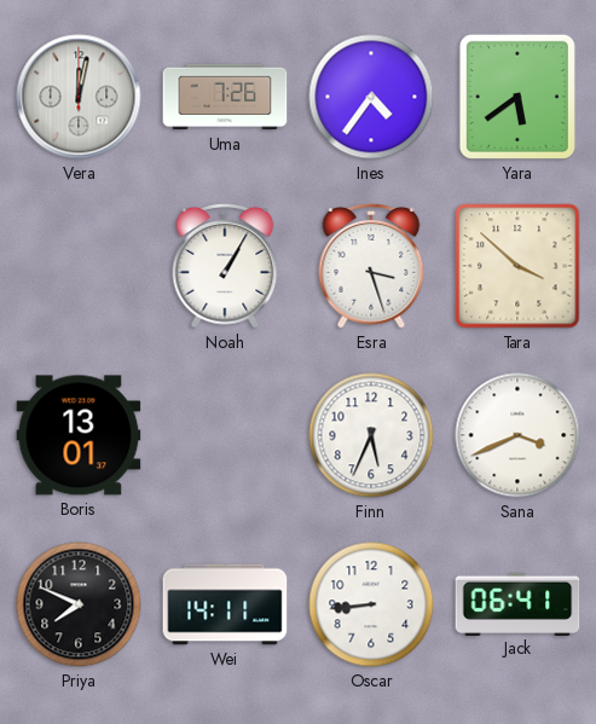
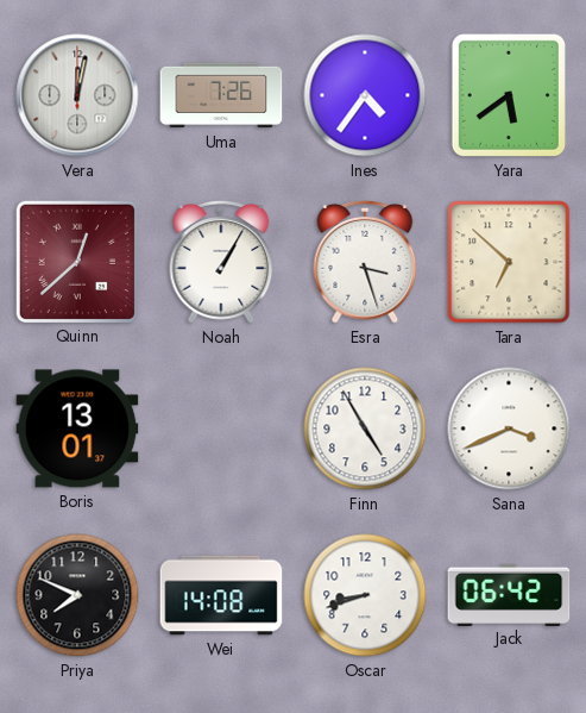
Quinn: none -> 12:38
Tara: 3:52 -> 6:52
Finn: 5:34 -> 4:55
Wei: 14:11 -> 14:08
Oscar: 8:44 -> 8:42
Jack: 06:41 -> 06:42
